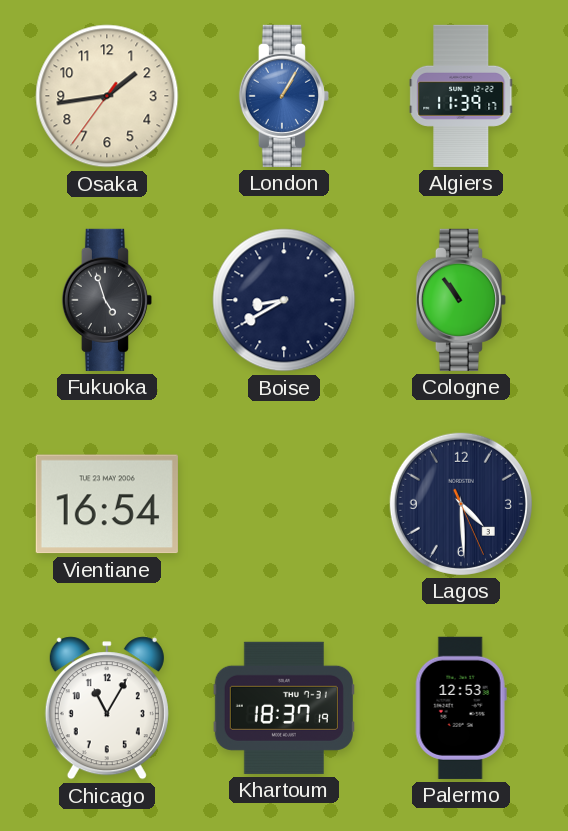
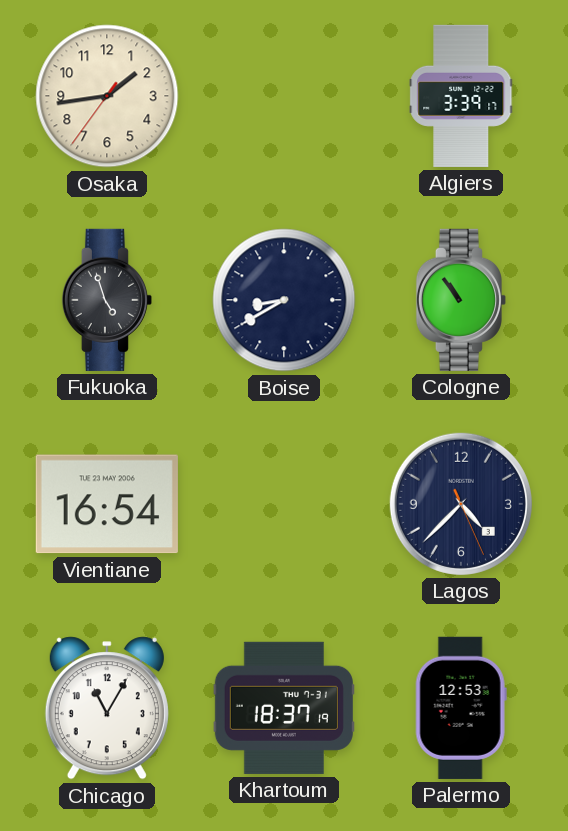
London: 1:05 -> none
Algiers: 11:39 -> 3:39
Lagos: 4:29 -> 4:37
